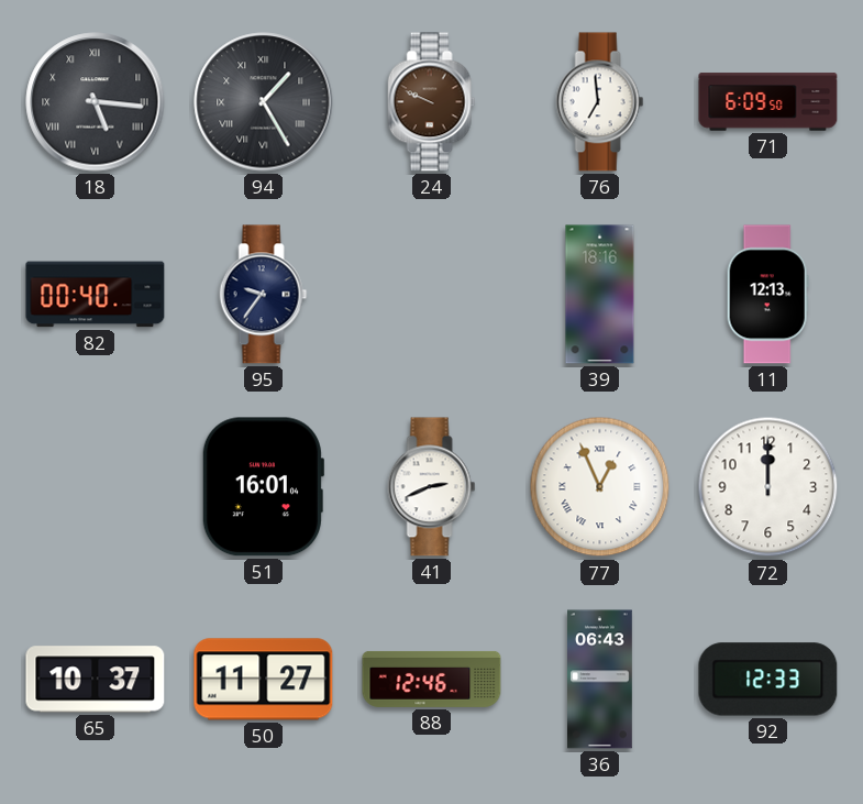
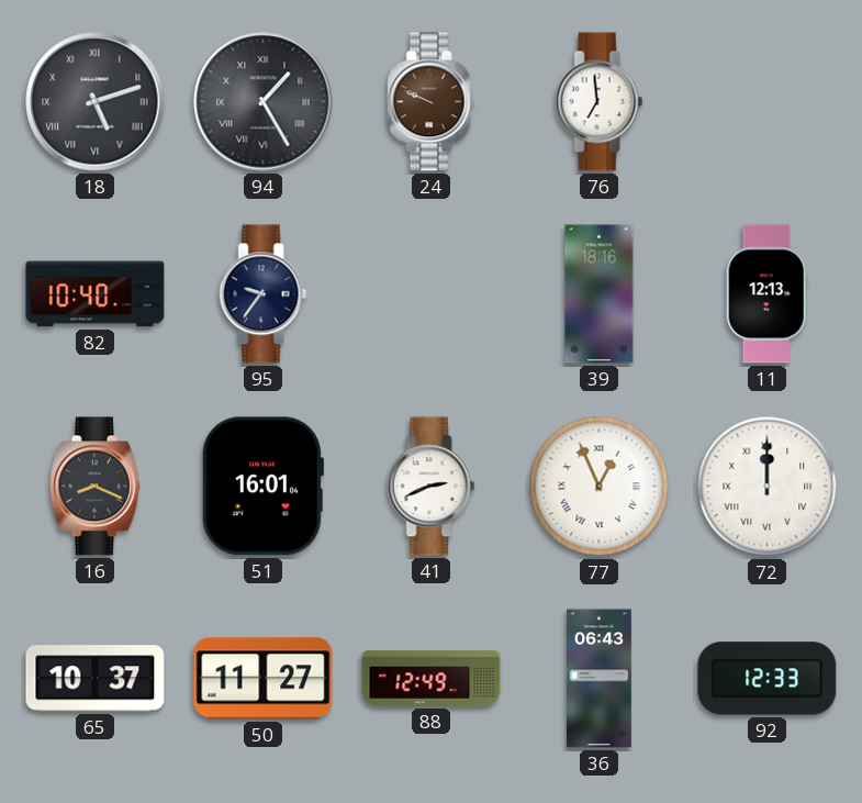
18: 5:16 -> 5:12
71: 6:09 -> none
82: 00:40 -> 10:40
16: none -> 8:19
72 numerals: Arabic -> Roman
88: 12:46 -> 12:49
